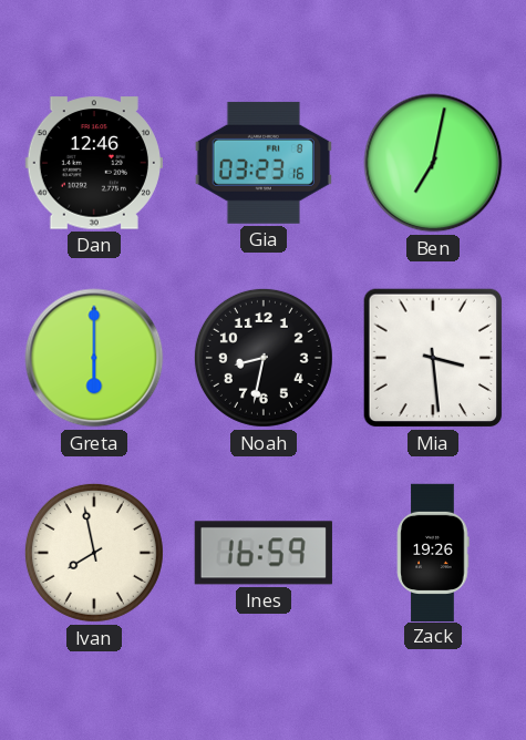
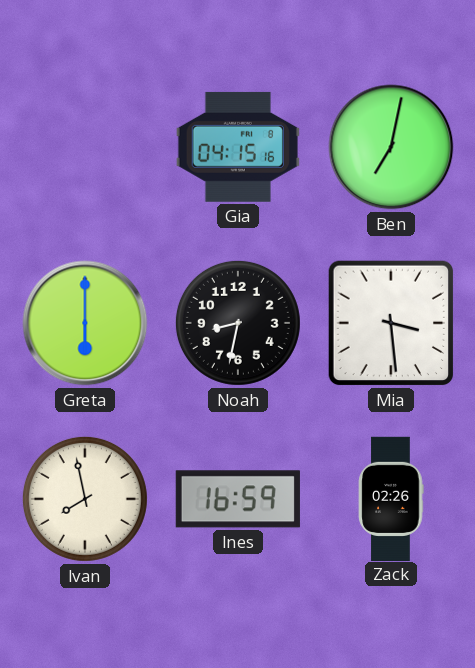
Dan: 12:46 -> none
Gia: 03:23 -> 04:15
Zack: 19:26 -> 02:26
